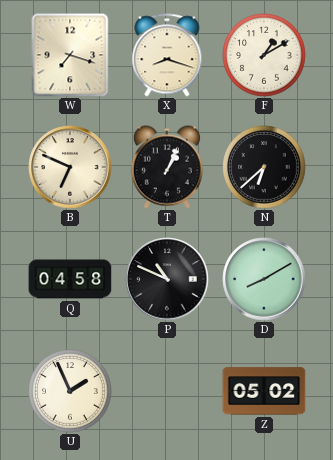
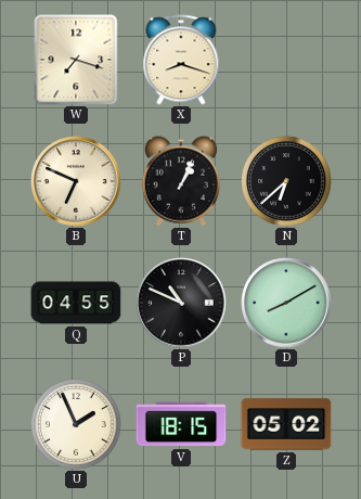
F: 1:10 -> none
Q: 04:58 -> 04:55
V: none -> 18:15
